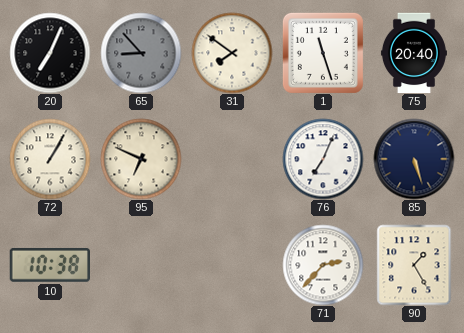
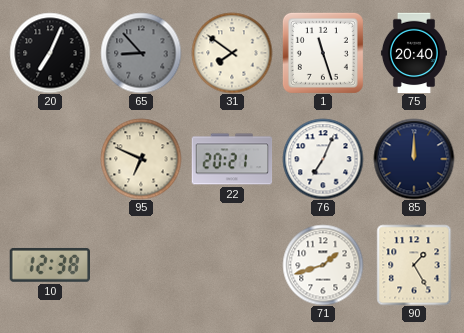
72: 1:05 -> none
22: none -> 20:21
85: 5:27 -> 12:00
10: 10:38 -> 12:38
71: 2:37 -> 1:42
